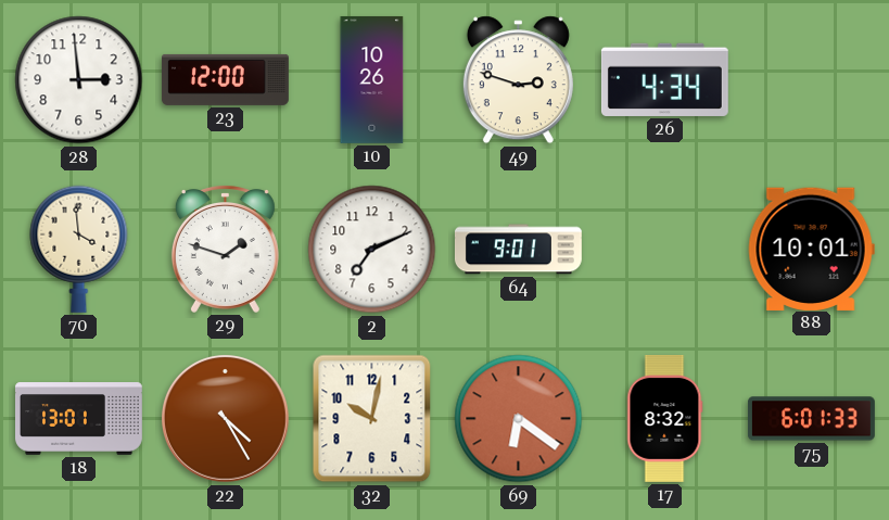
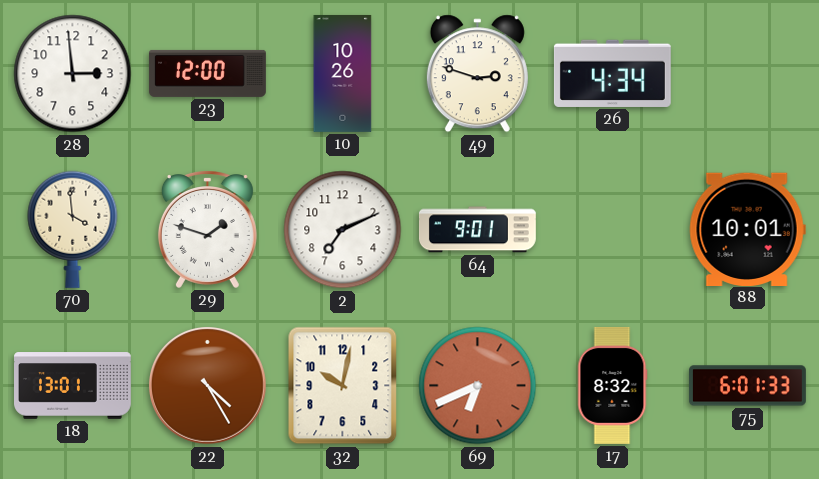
69: 6:21 -> 6:41
